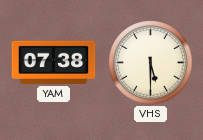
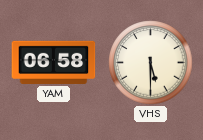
YAM: 07:38 -> 06:58
